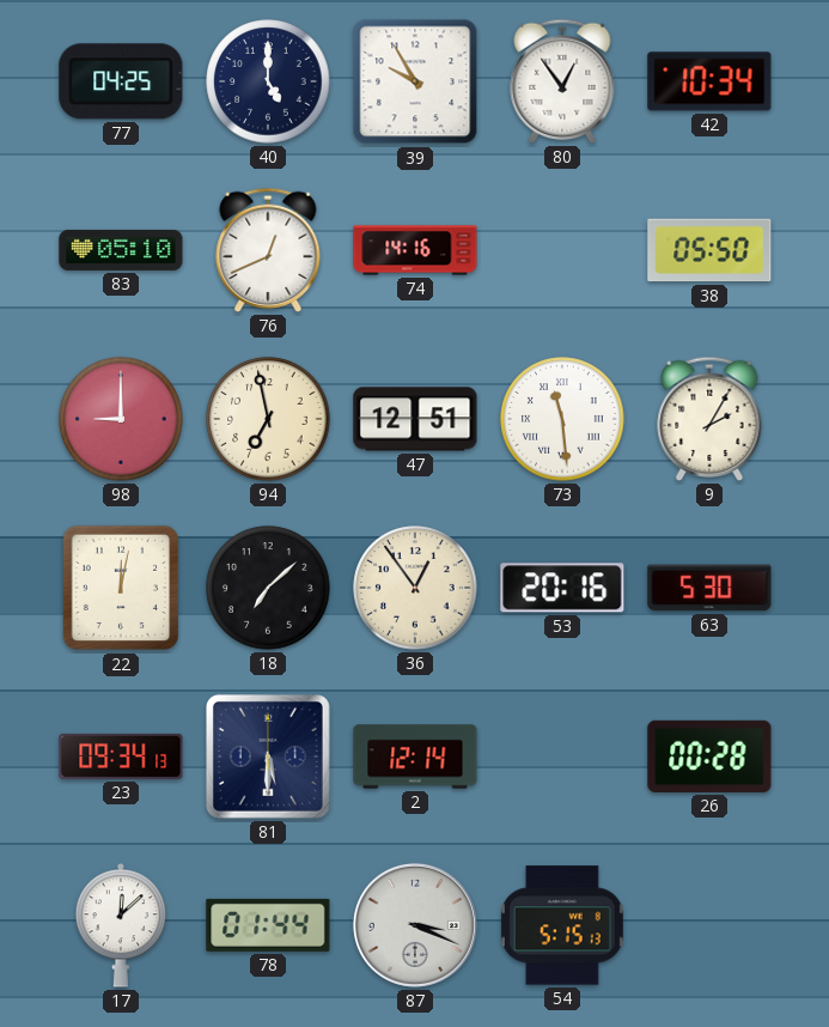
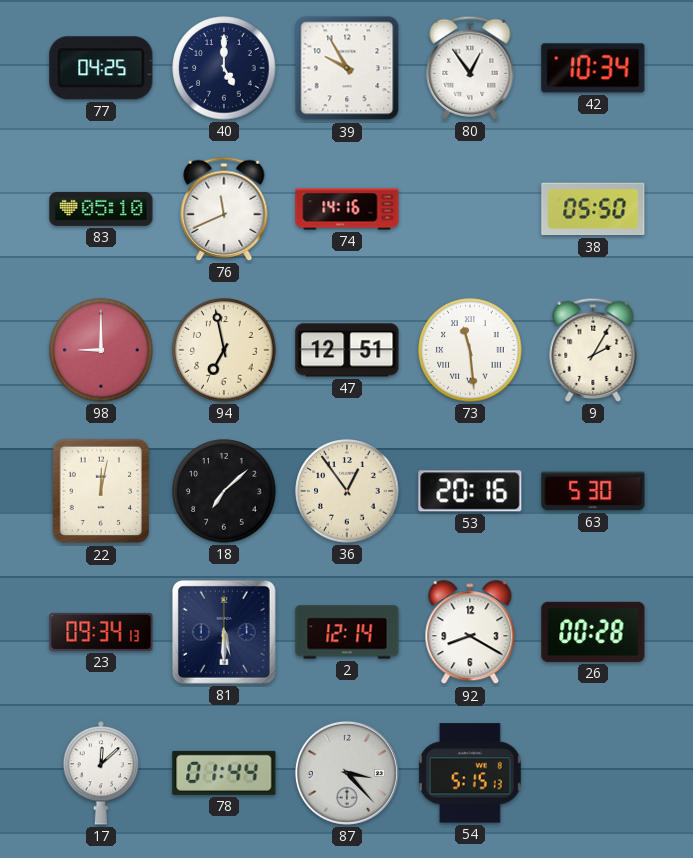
76: 12:41 -> 11:41
92: none -> 8:20
87: 3:19 -> 3:23
